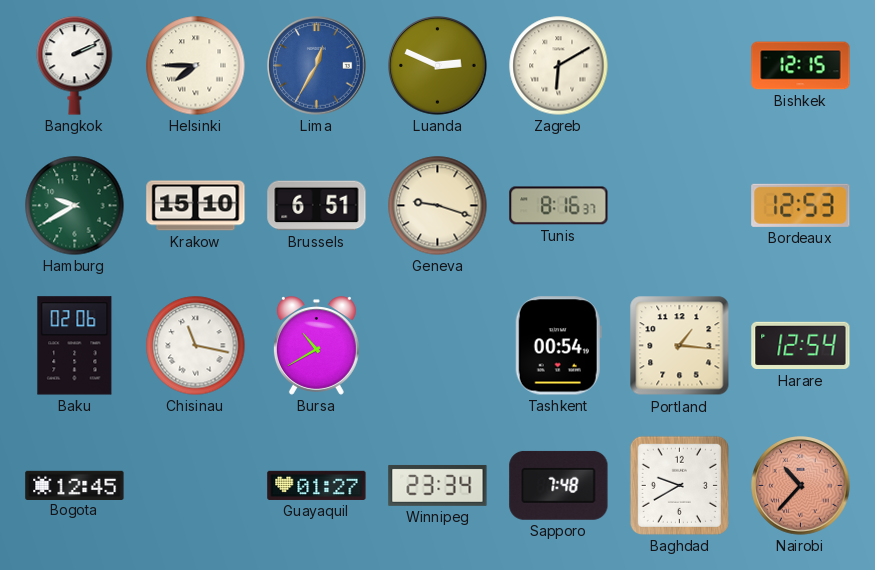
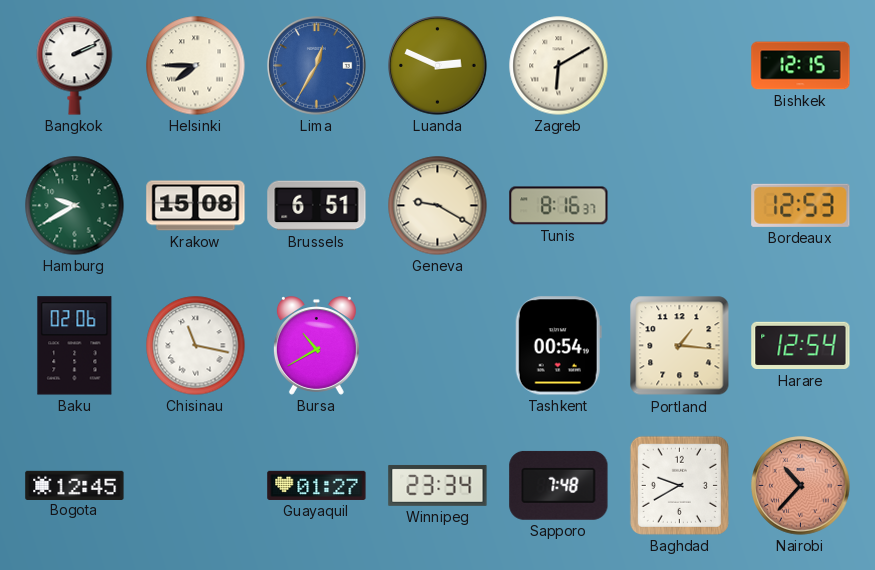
Krakow: 15:10 -> 15:08
Geneva: 9:18 -> 9:20
